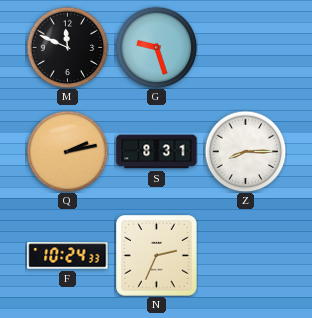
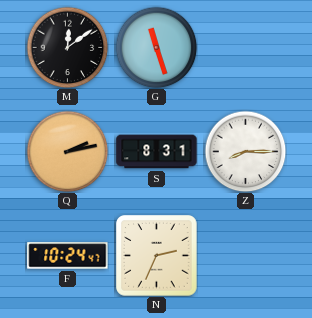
M: 11:49 -> 12:09
G: 9:27 -> 11:27
F: 10:24:33 -> 10:24:47
